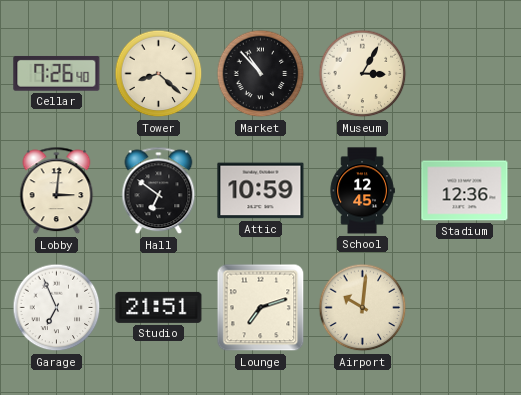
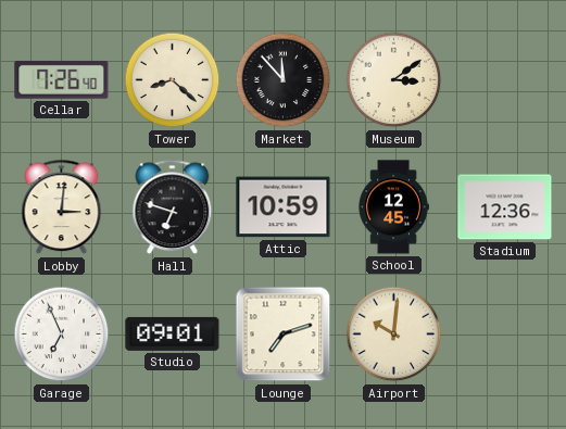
Market: 10:53 -> 11:53
Museum: 3:05 -> 3:09
Hall: 6:51 -> 6:48
Studio: 21:51 -> 09:01
